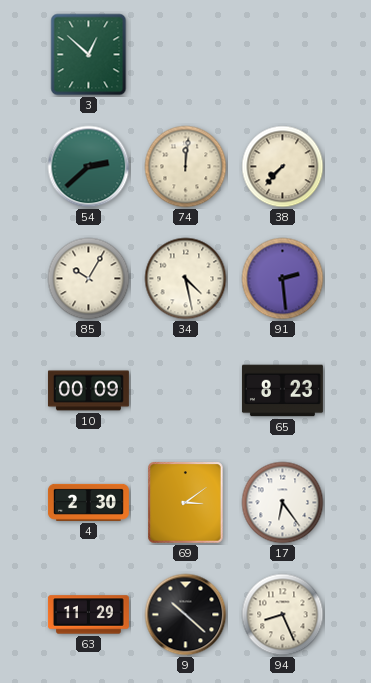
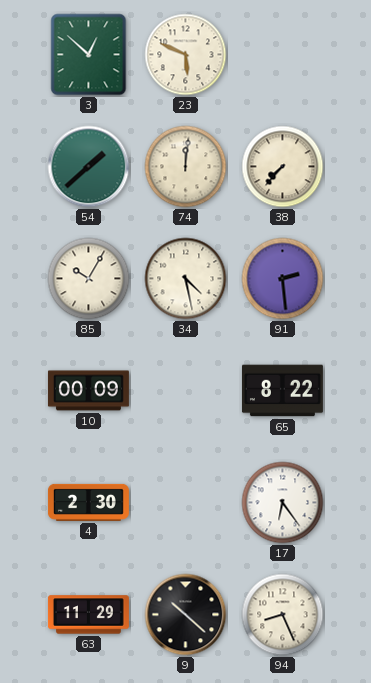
23: none -> 5:49
54: 2:38 -> 1:38
65: 8:23 -> 8:22
69: 3:09 -> none
